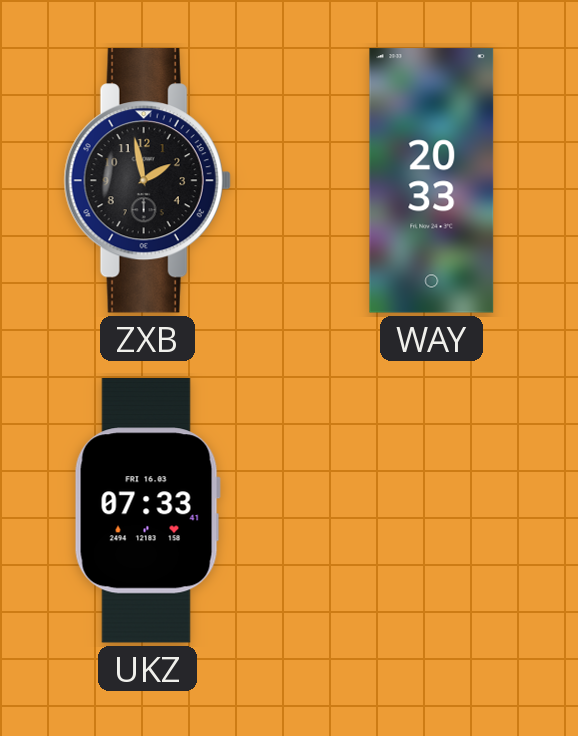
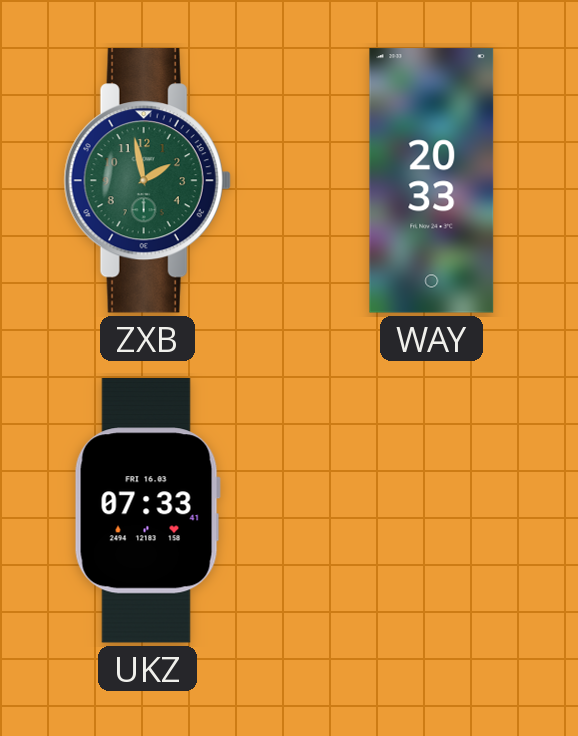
ZXB dial: black -> green
